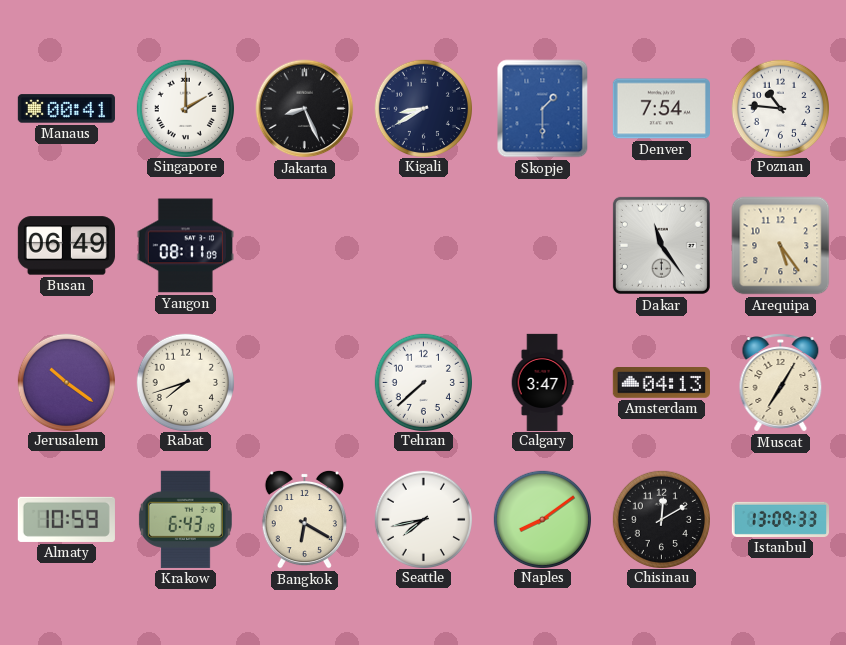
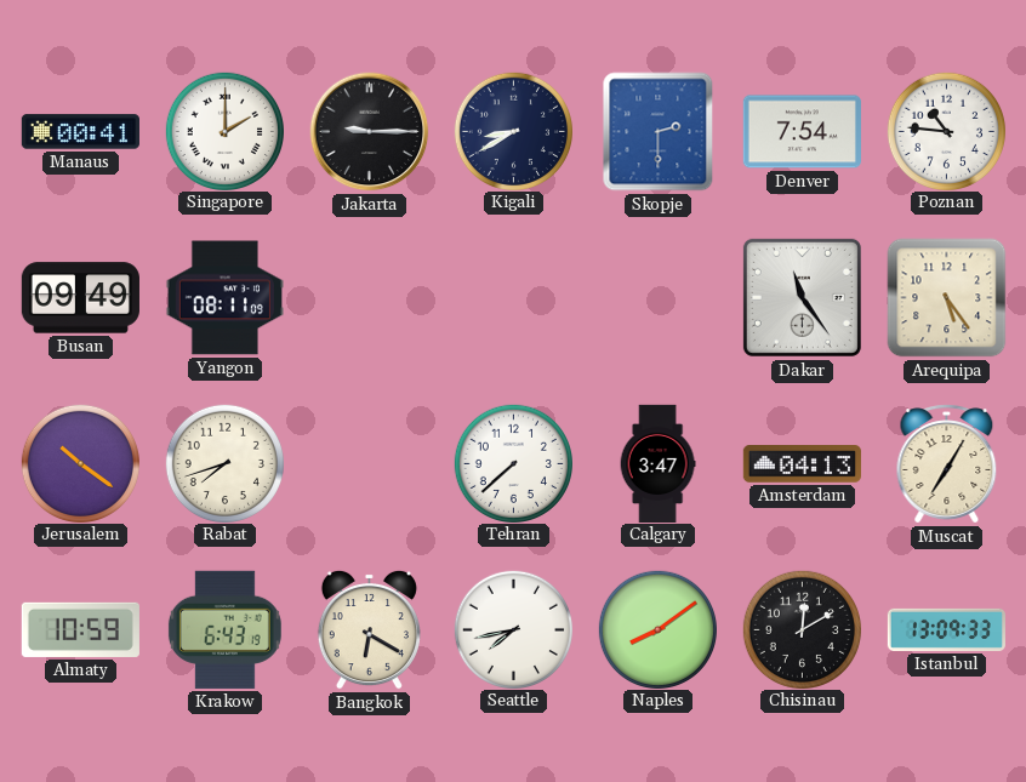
Jakarta: 8:26 -> 9:15
Skopje: 1:30 -> 2:30
Busan: 06:49 -> 09:49
